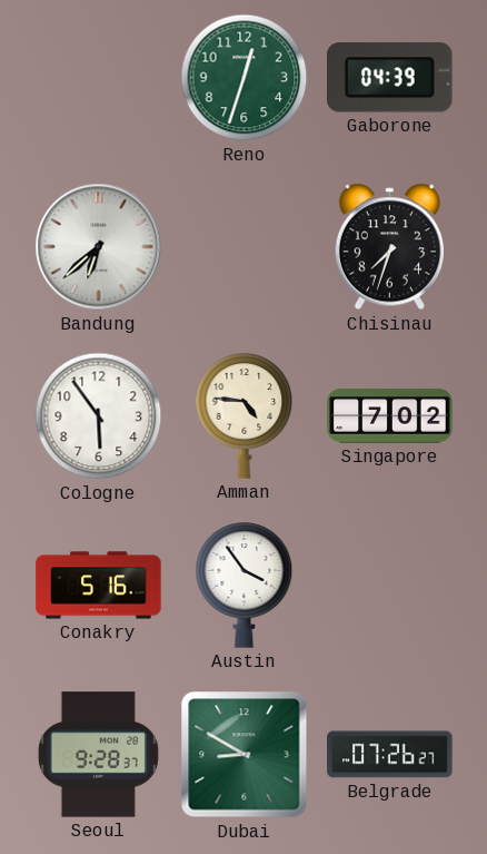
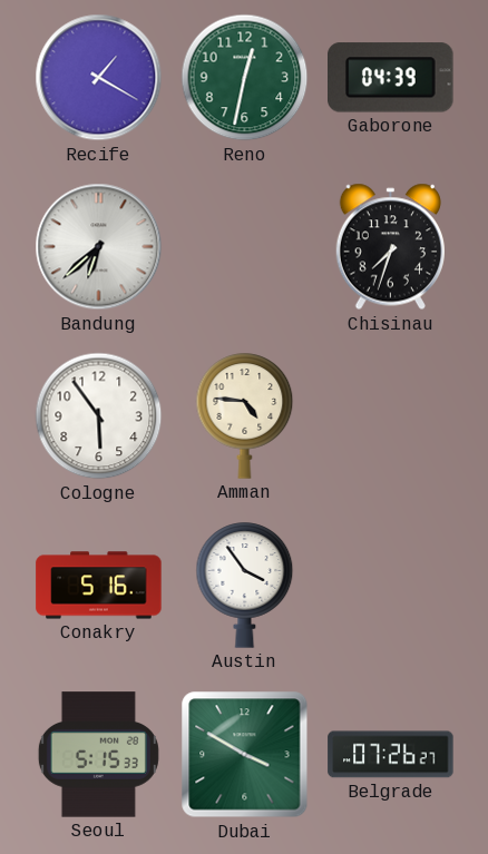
Recife: none -> 1:20
Reno: 12:33 -> 12:32
Singapore: 7:02 -> none
Seoul: 9:28 -> 5:15
Dubai: 8:50 -> 3:50
